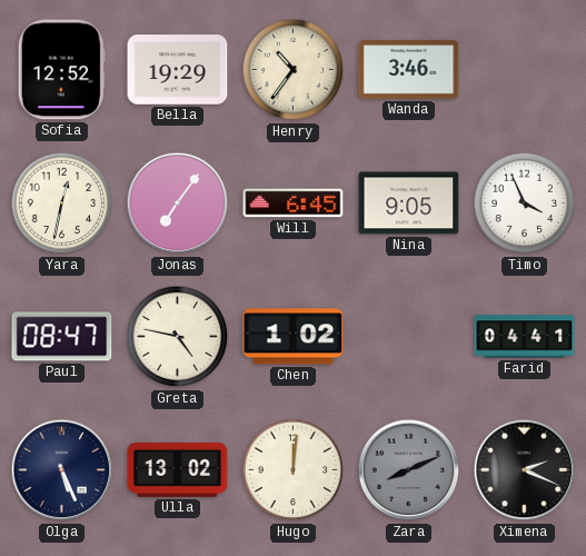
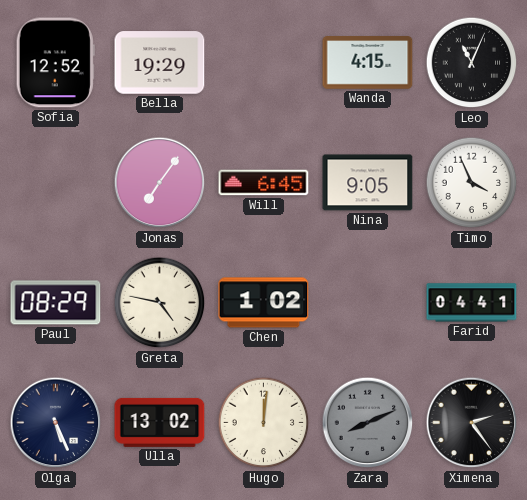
Henry: 10:36 -> none
Wanda: 3:46 -> 4:15
Leo: none -> 11:04
Yara: 12:32 -> none
Paul: 08:47 -> 08:29
Ximena: 2:19 -> 2:24
